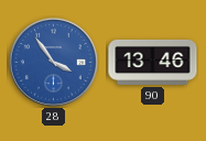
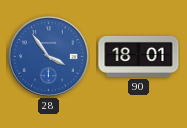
90: 13:46 -> 18:01
